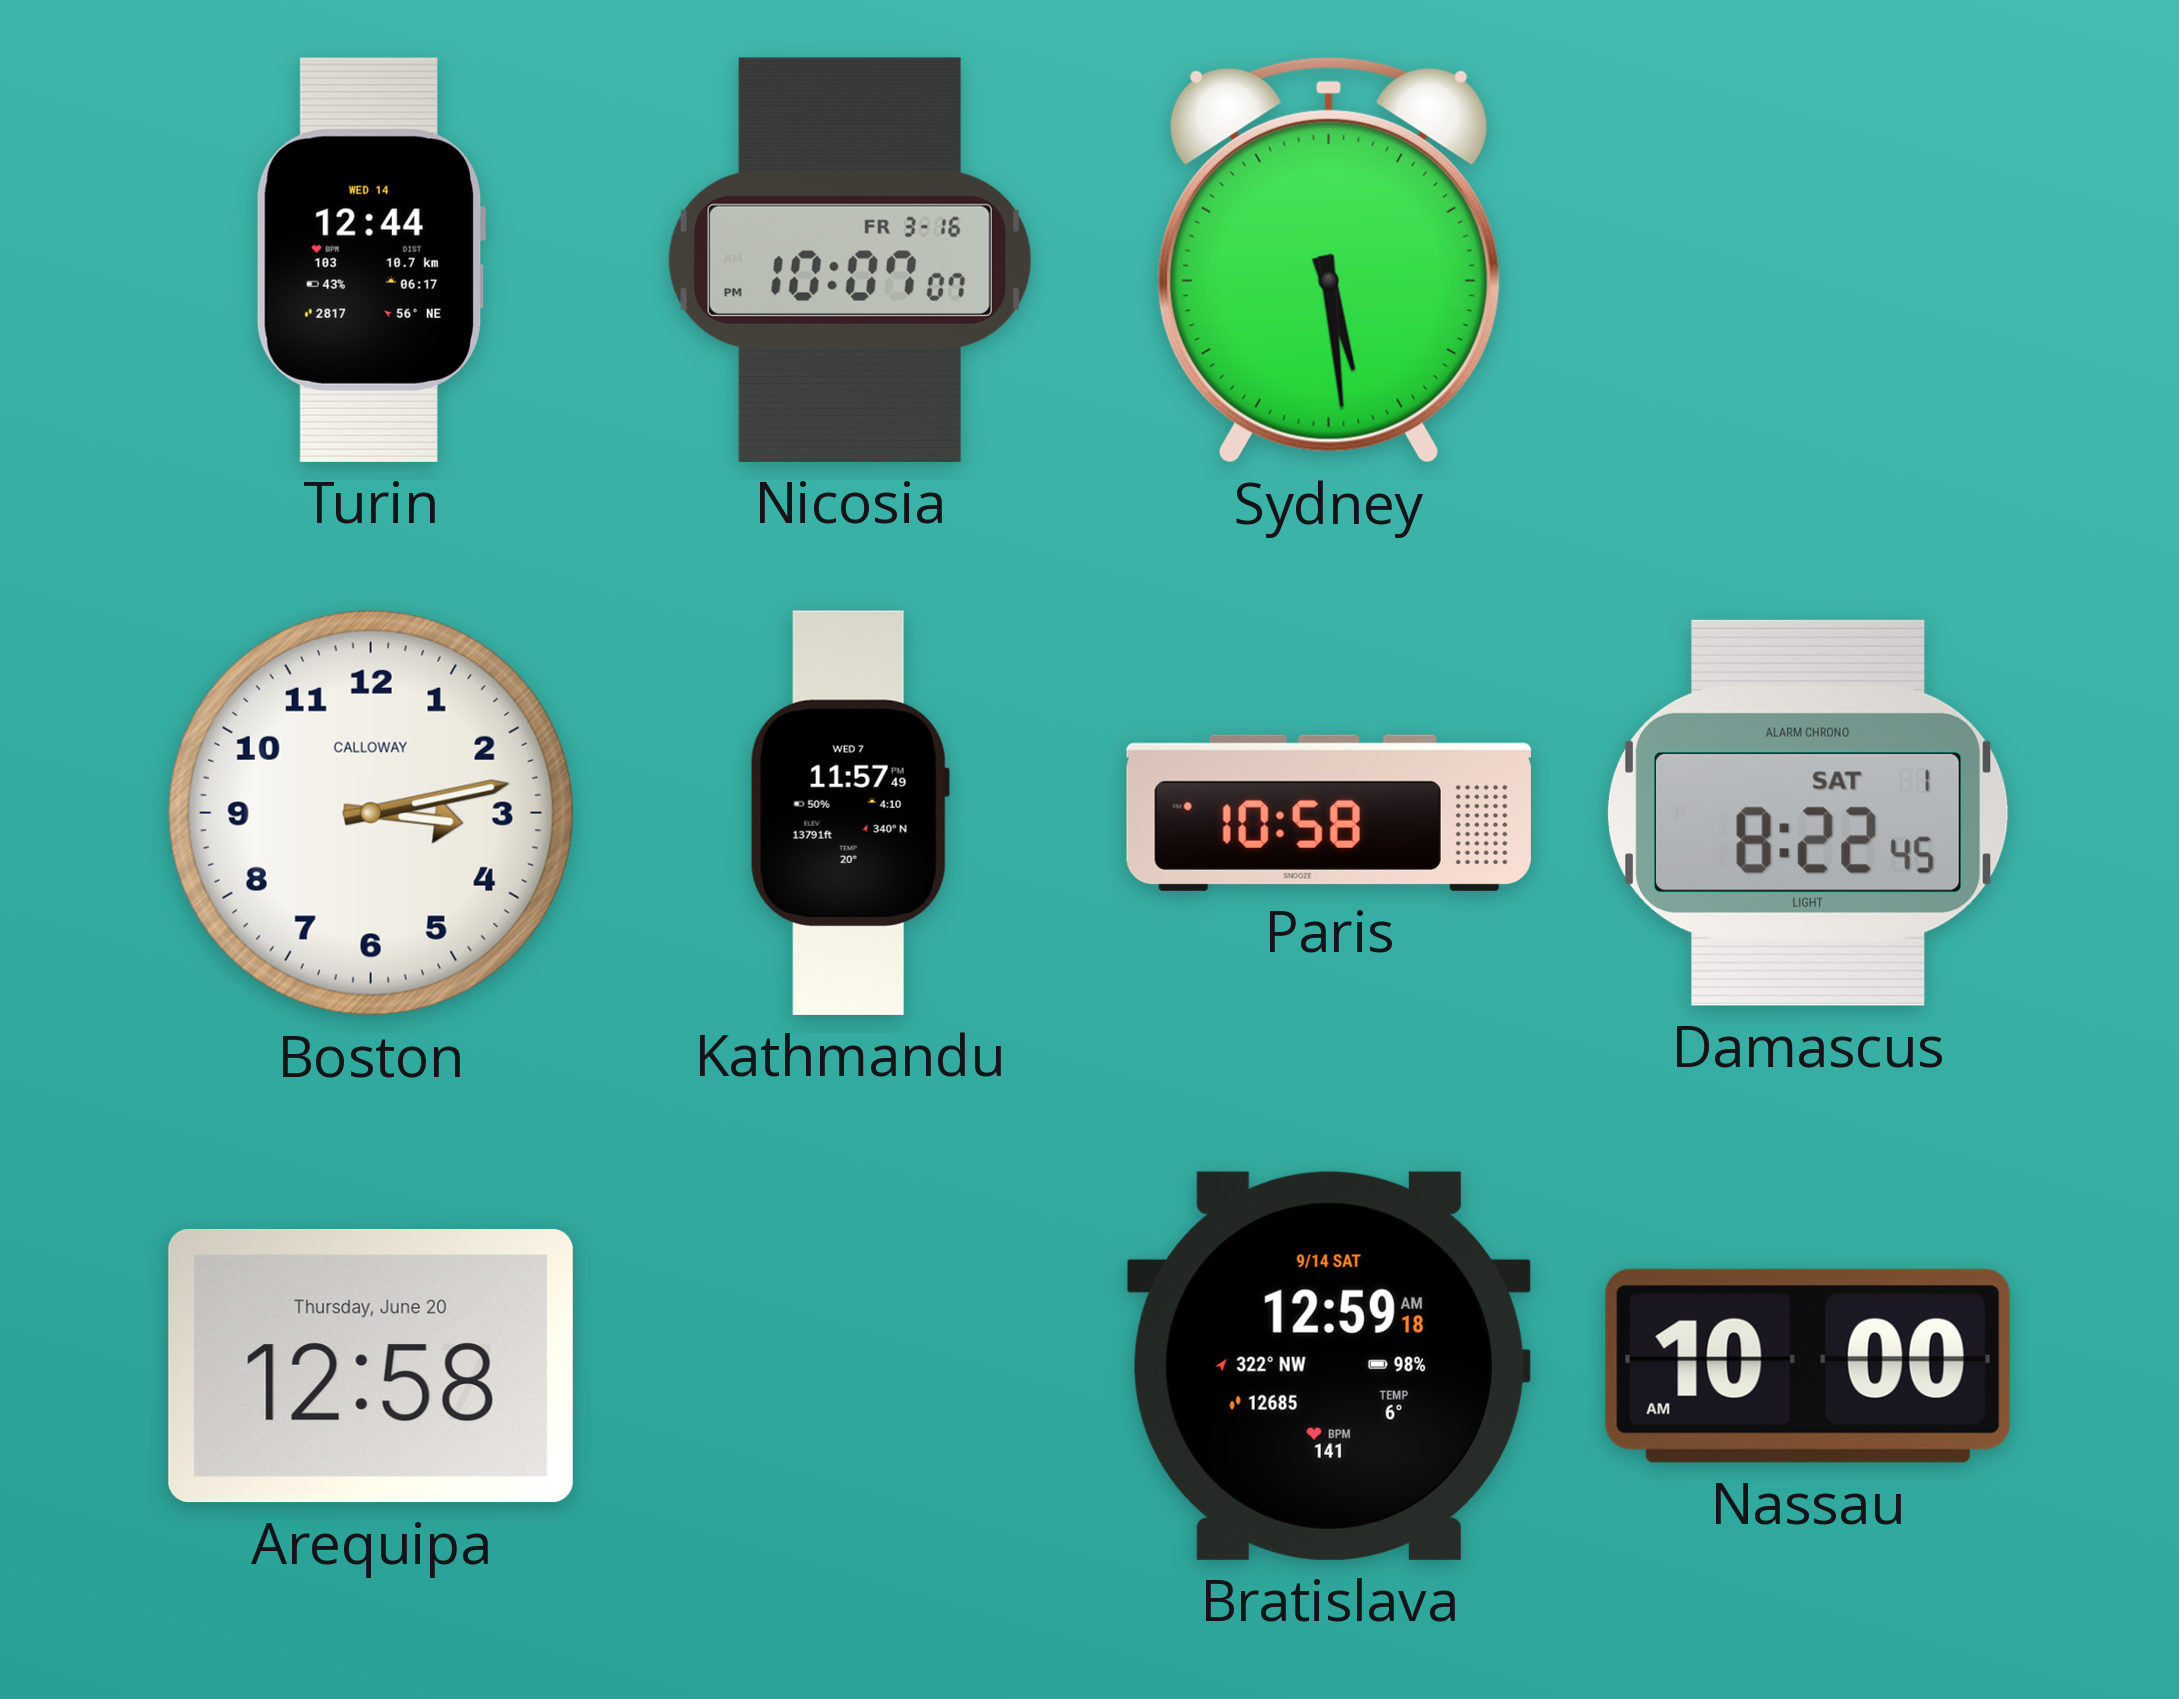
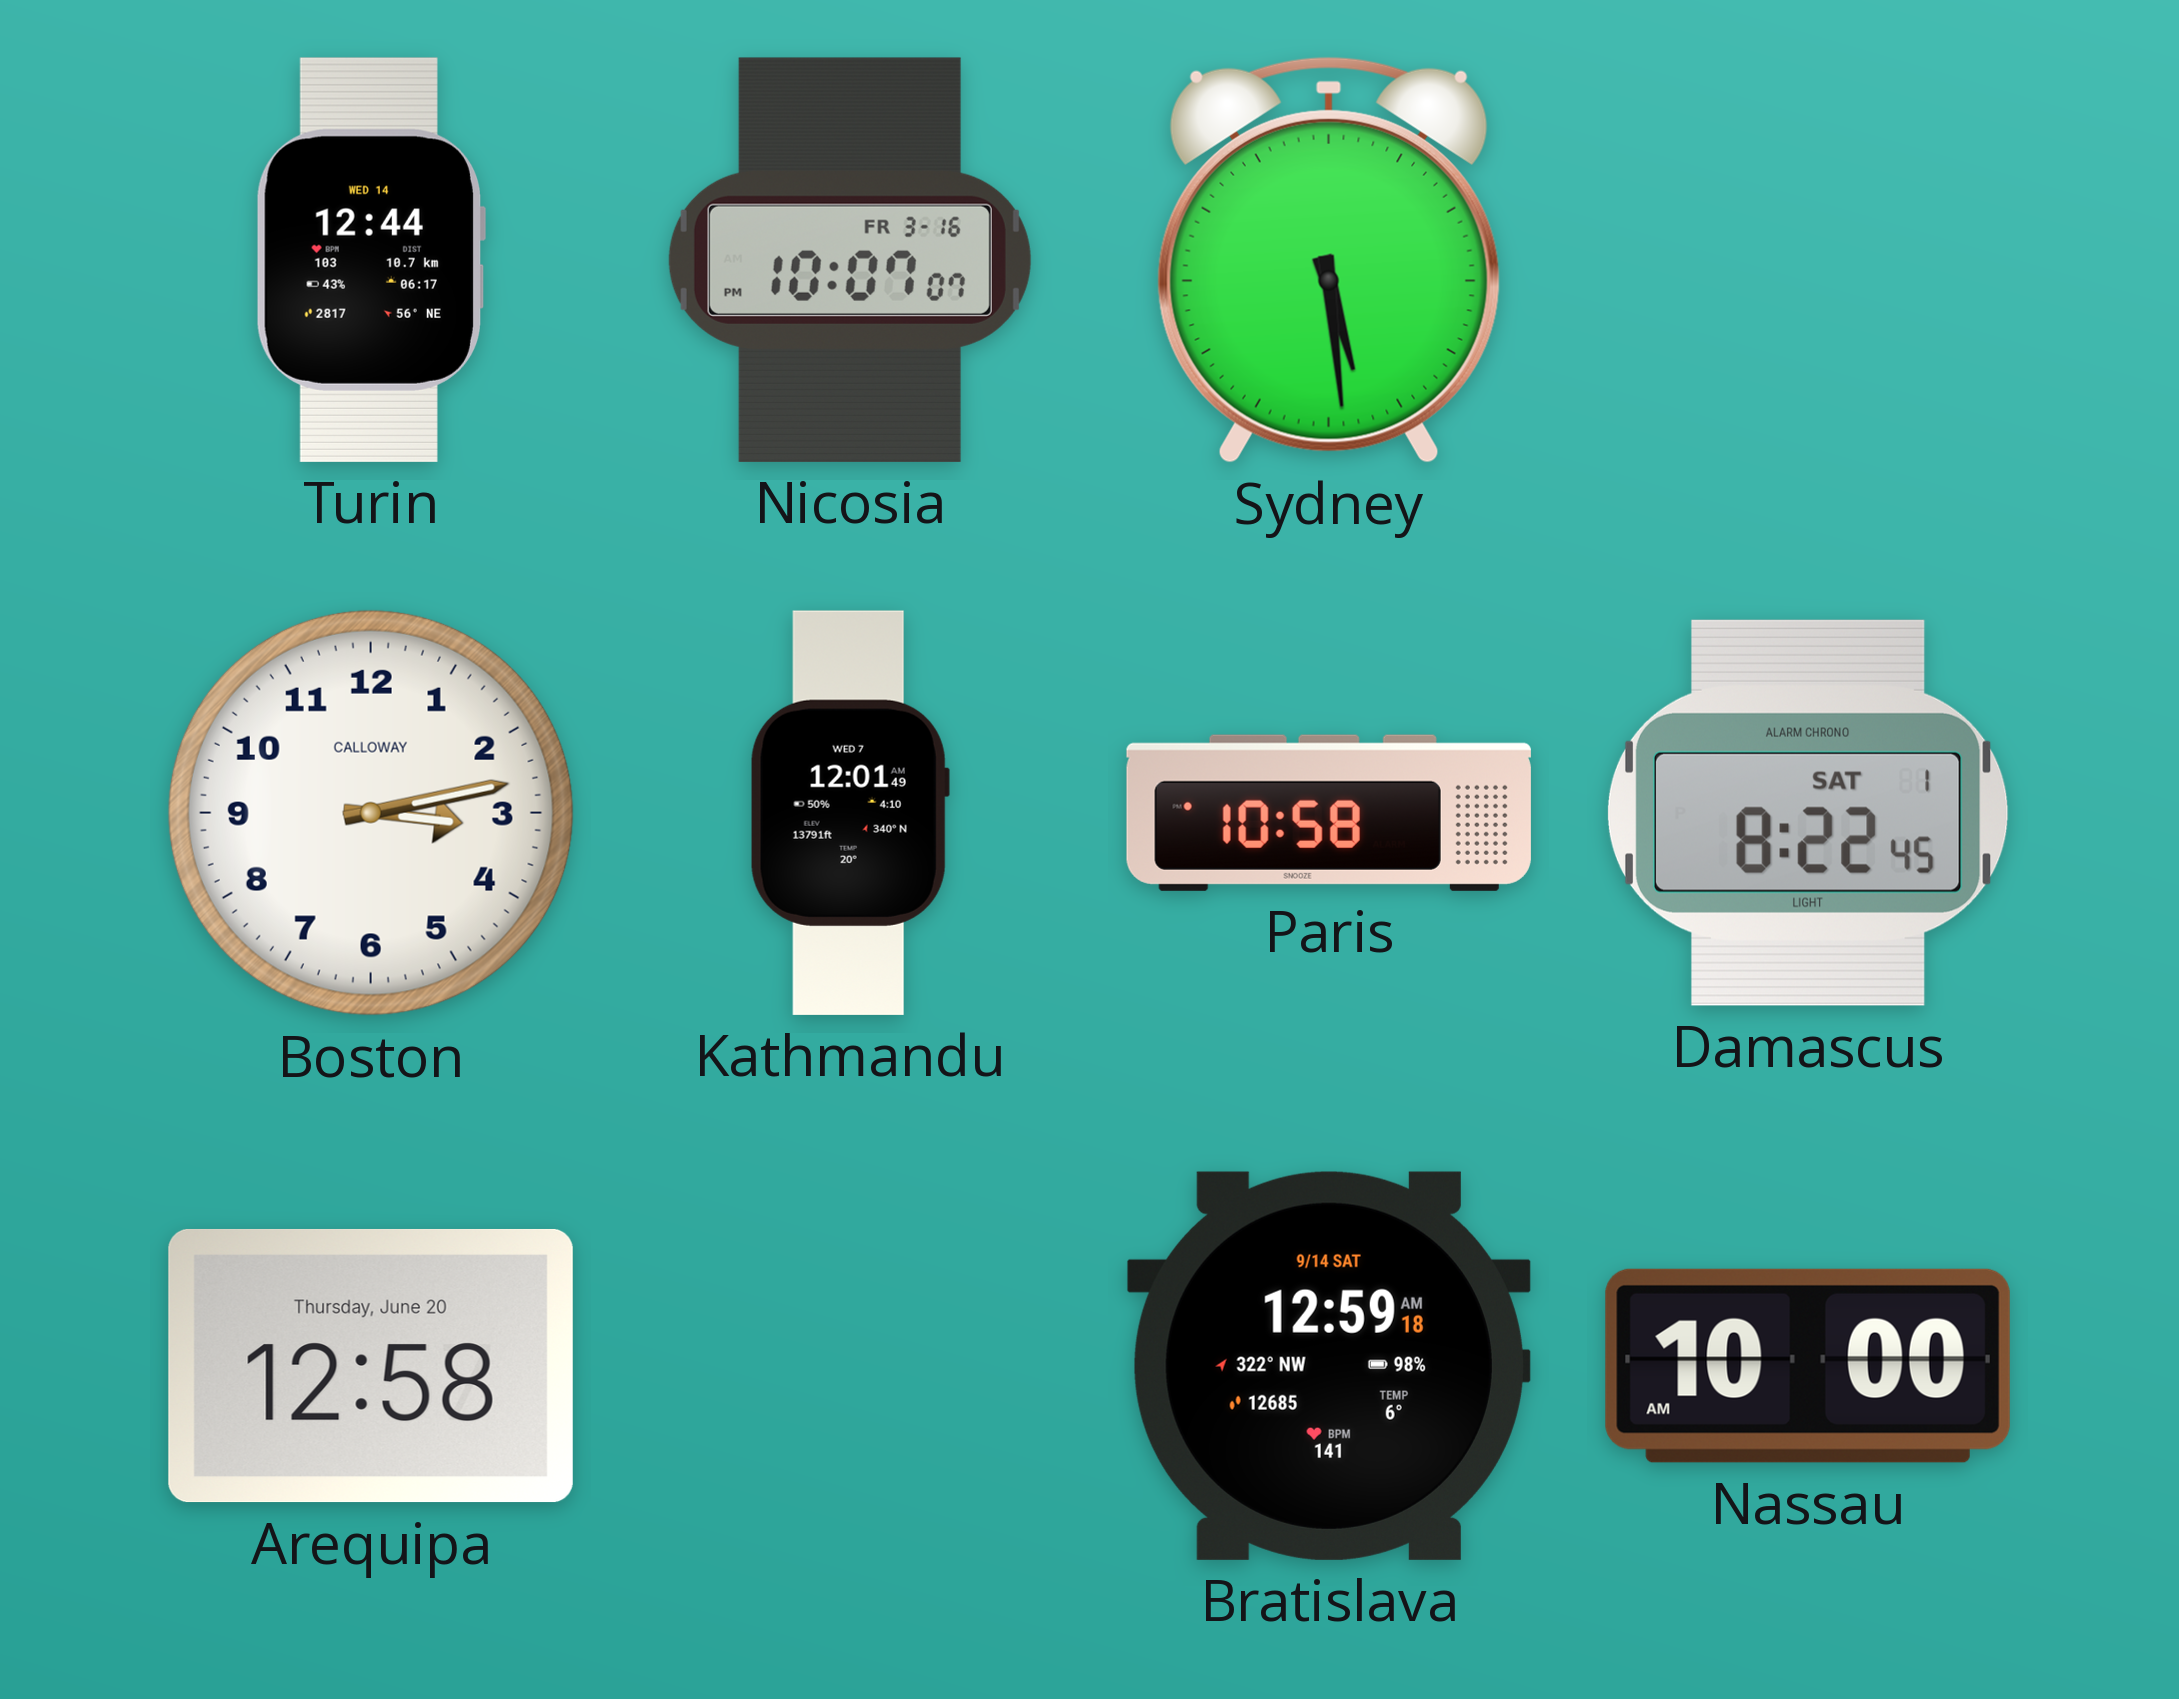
Kathmandu: 11:57 -> 12:01
